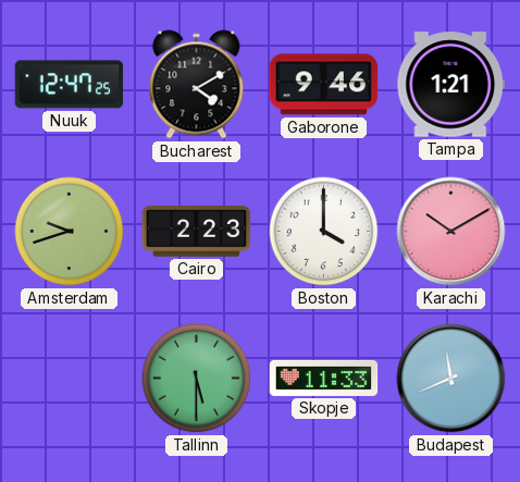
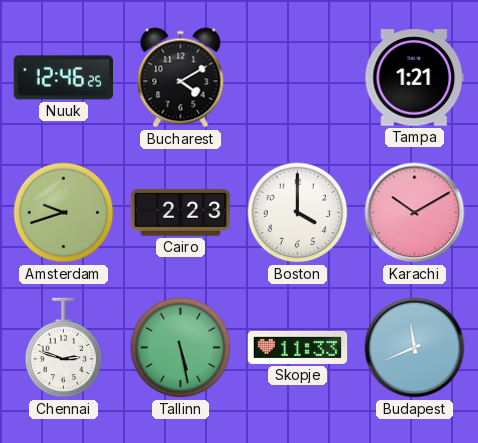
Nuuk: 12:47 -> 12:46
Gaborone: 9:46 -> none
Chennai: none -> 2:48
Tallinn: 5:30 -> 5:28
